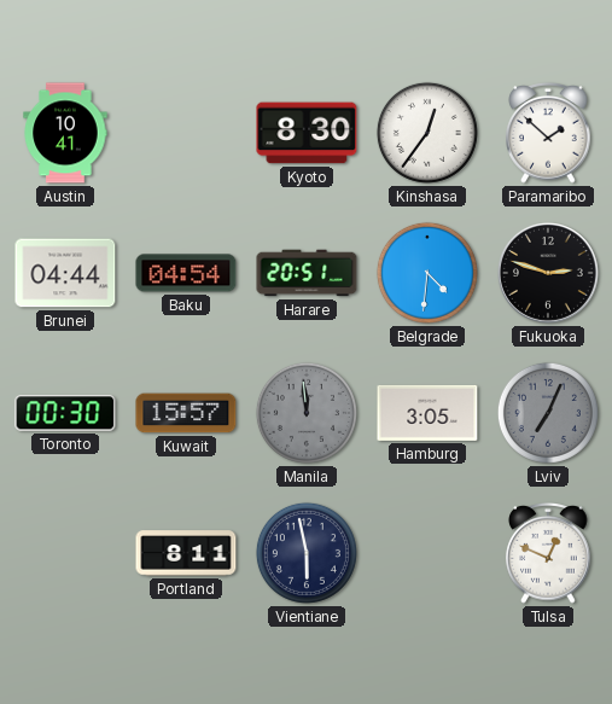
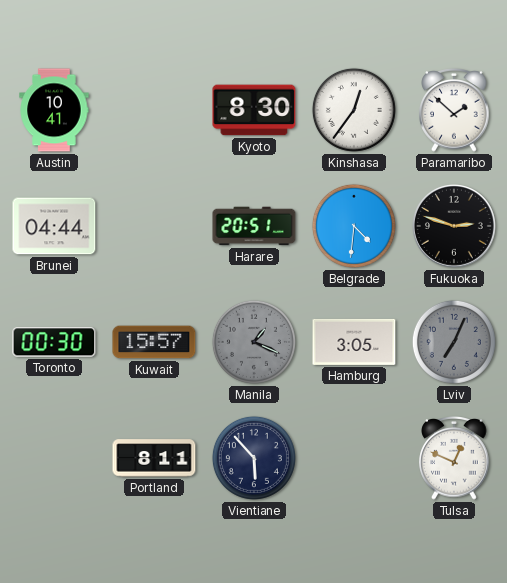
Baku: 04:54 -> none
Manila: 11:59 -> 1:19
Vientiane: 5:58 -> 5:53
